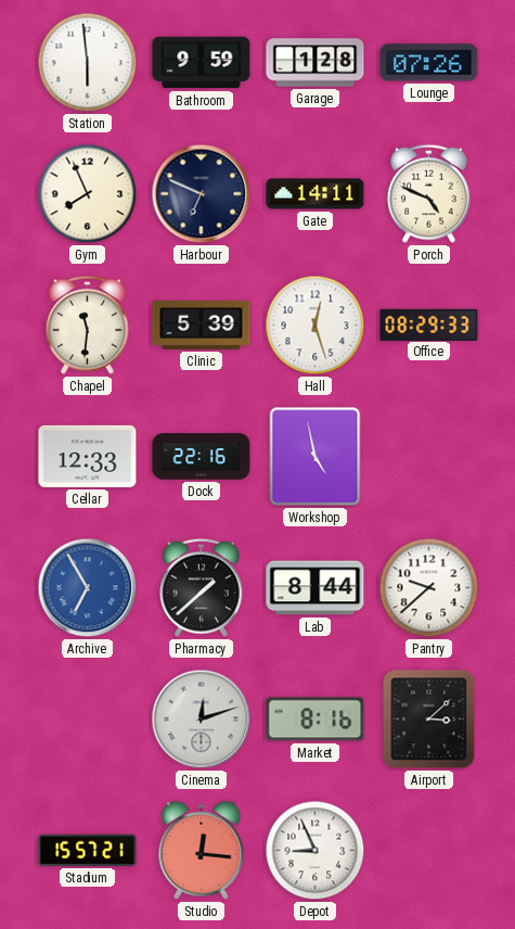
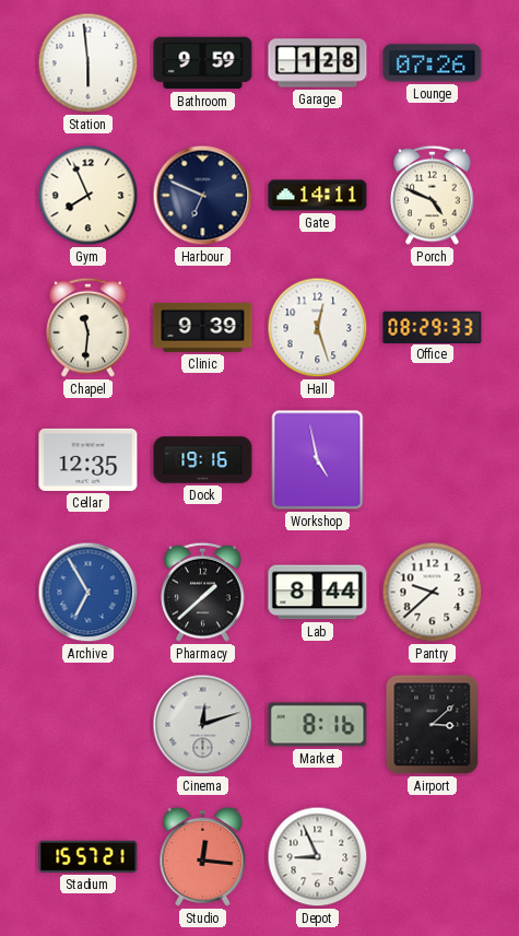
Clinic: 5:39 -> 9:39
Cellar: 12:33 -> 12:35
Dock: 22:16 -> 19:16
